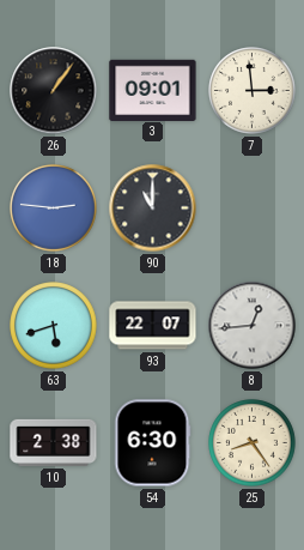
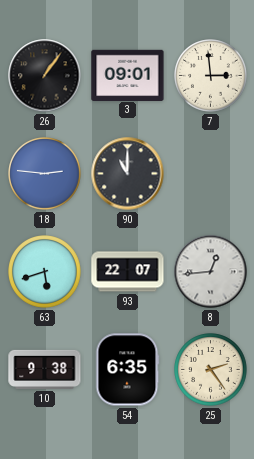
10: 2:38 -> 9:38
54: 6:30 -> 6:35
25: 8:24 -> 2:24
